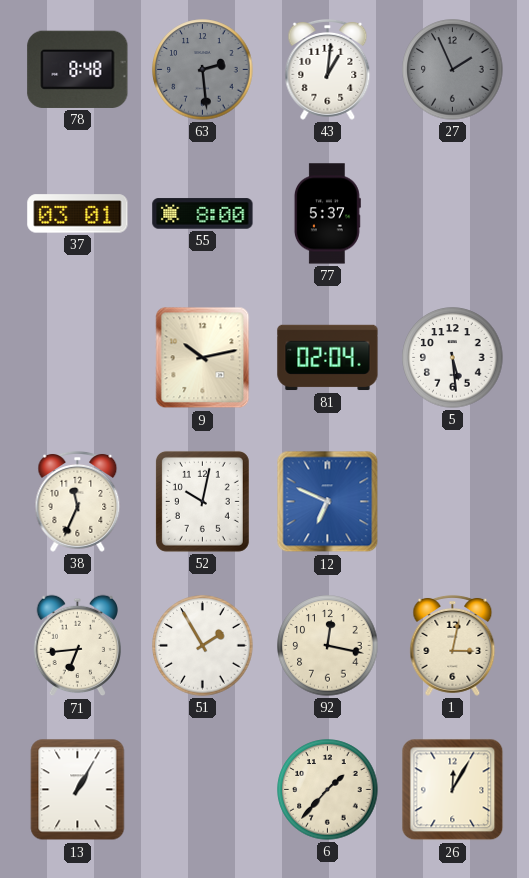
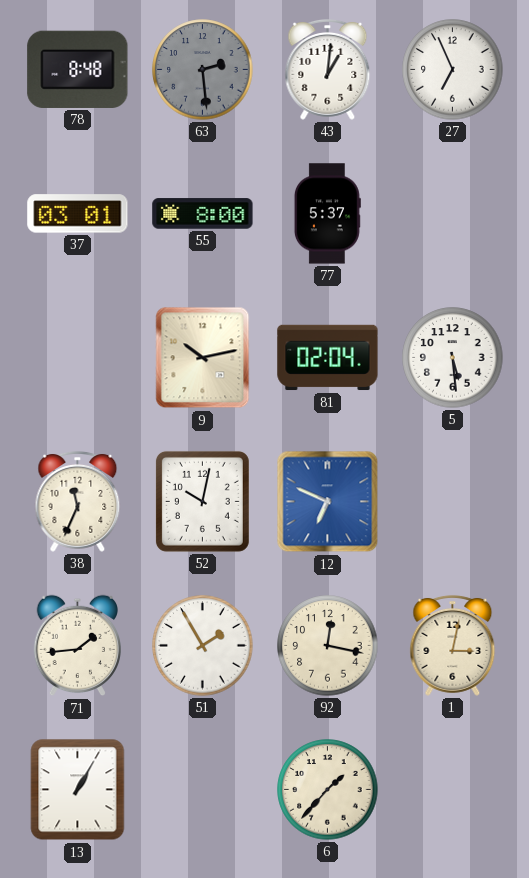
27: 1:56 -> 6:56
27 dial: grey -> white
71: 6:44 -> 1:44
26: 12:05 -> none
